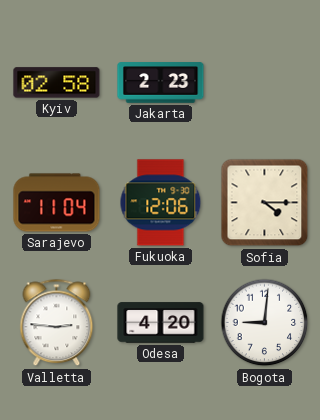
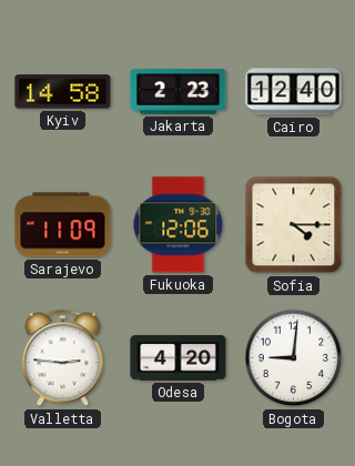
Kyiv: 02:58 -> 14:58
Cairo: none -> 12:40
Sarajevo: 11:04 -> 11:09
